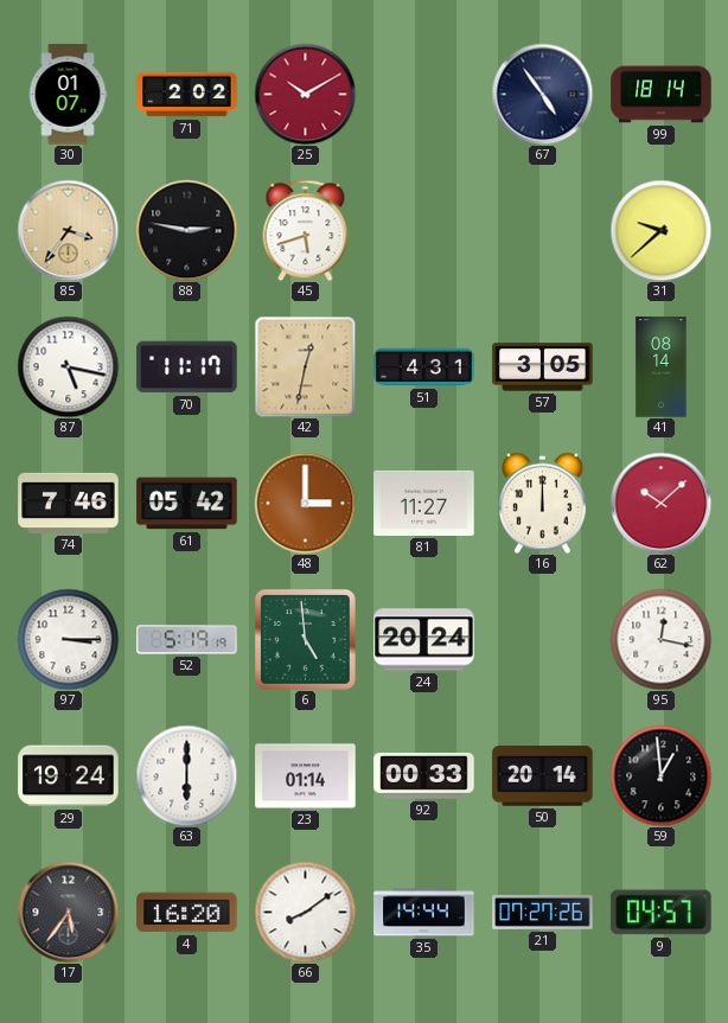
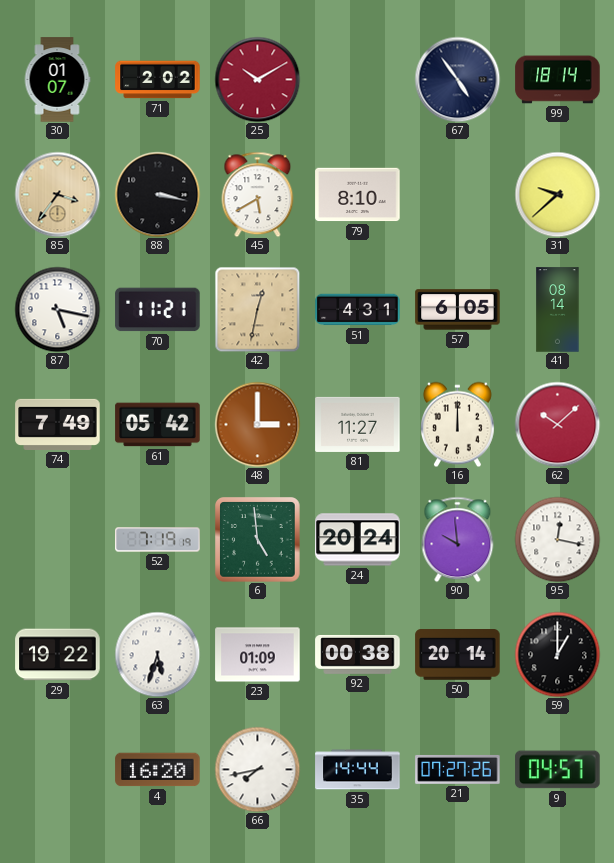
88: 2:47 -> 3:17
45: 5:42 -> 5:40
79: none -> 8:10
70: 11:17 -> 11:21
57: 3:05 -> 6:05
74: 7:46 -> 7:49
97: 3:15 -> none
52: 5:19 -> 7:19
90: none -> 9:59
29: 19:24 -> 19:22
63: 6:00 -> 5:33
23: 01:14 -> 01:09
92: 00:33 -> 00:38
59: 12:59 -> 1:00
17: 5:36 -> none
66: 8:09 -> 7:43
